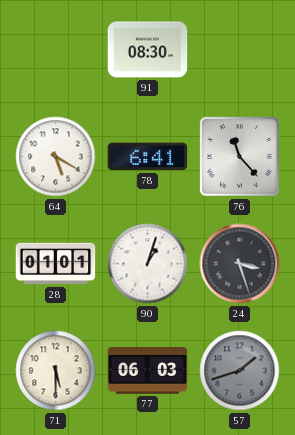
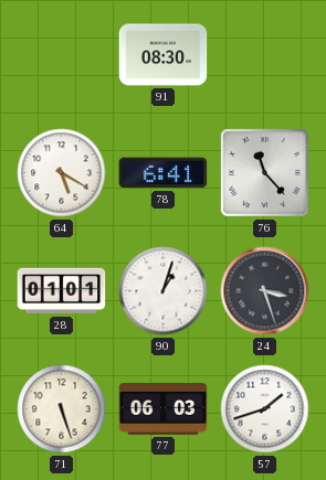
71: 5:30 -> 5:27
57 dial: grey -> white
